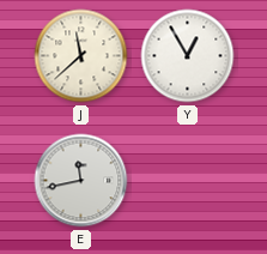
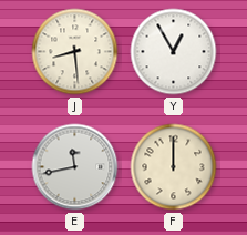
J: 11:38 -> 8:29
F: none -> 12:00
